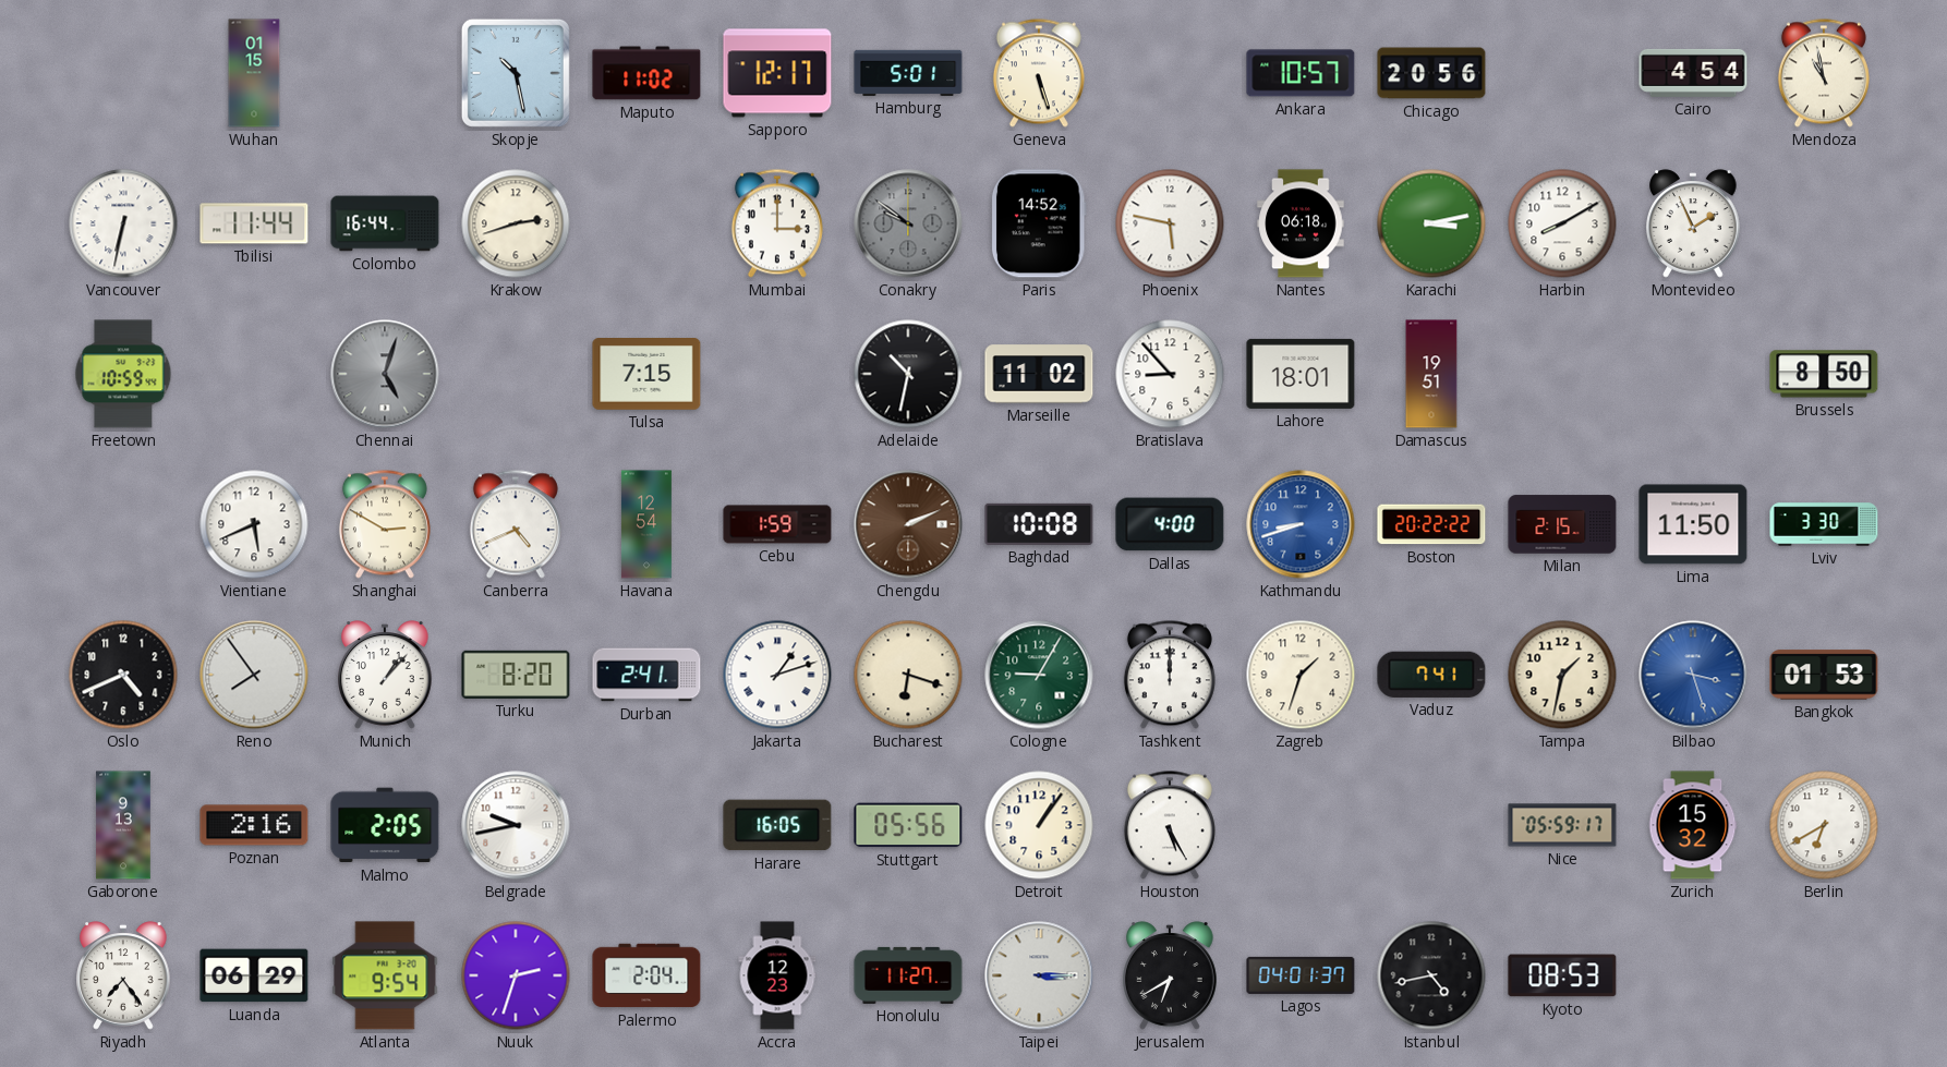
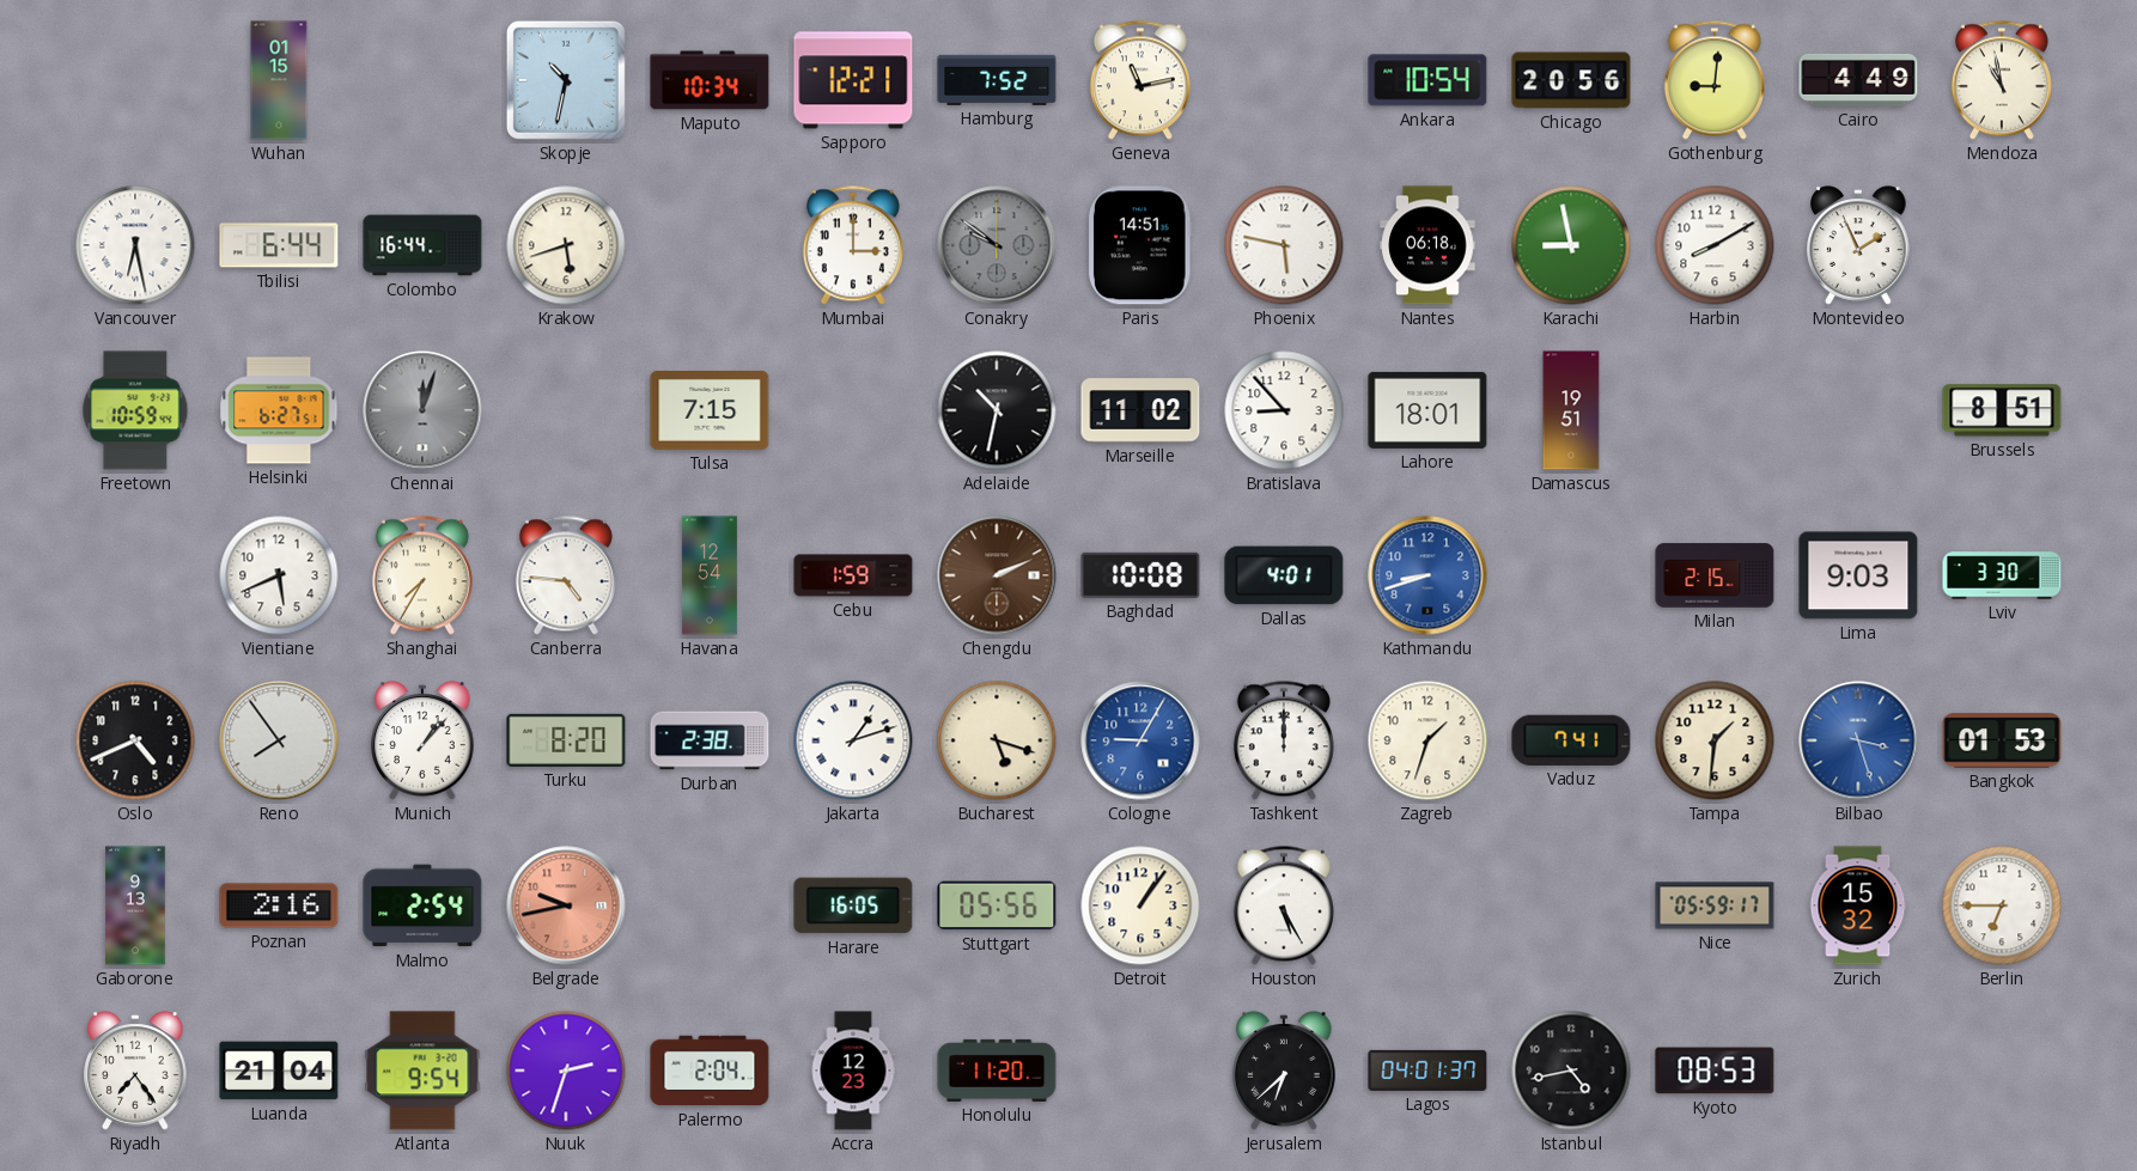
Skopje: 10:28 -> 10:32
Maputo: 11:02 -> 10:34
Sapporo: 12:17 -> 12:21
Hamburg: 5:01 -> 7:52
Geneva: 5:27 -> 11:13
Ankara: 10:57 -> 10:54
Gothenburg: none -> 9:01
Cairo: 4:54 -> 4:49
Vancouver: 6:32 -> 6:28
Tbilisi: 11:44 -> 6:44
Krakow: 2:42 -> 5:42
Paris: 14:52 -> 14:51
Karachi: 3:13 -> 8:58
Helsinki: none -> 6:27
Chennai: 5:03 -> 12:03
Brussels: 8:50 -> 8:51
Shanghai: 2:50 -> 7:35
Canberra: 4:41 -> 4:46
Dallas: 4:00 -> 4:01
Boston: 20:22 -> none
Lima: 11:50 -> 9:03
Durban: 2:41 -> 2:38
Bucharest: 6:18 -> 5:18
Cologne dial: green -> blue
Tampa: 1:32 -> 1:31
Malmo: 2:05 -> 2:54
Belgrade dial: white -> salmon
Berlin: 6:40 -> 6:45
Luanda: 06:29 -> 21:04
Honolulu: 11:27 -> 11:20
Taipei: 3:15 -> none
Jerusalem: 6:40 -> 6:38
